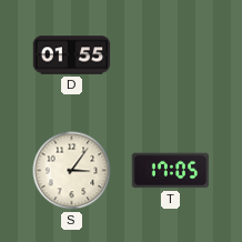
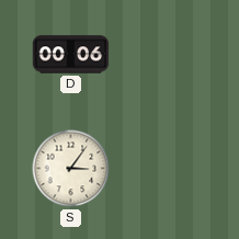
D: 01:55 -> 00:06
T: 17:05 -> none
